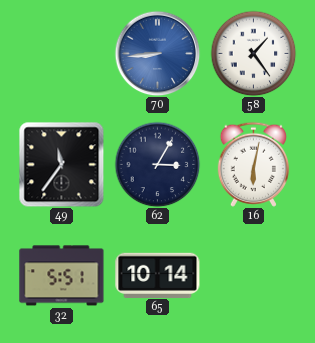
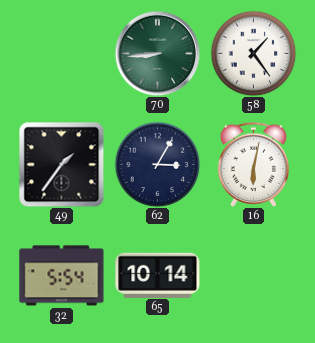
70 dial: blue -> green
49: 11:36 -> 1:36
32: 5:51 -> 5:54
